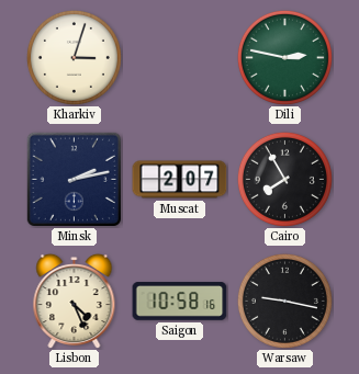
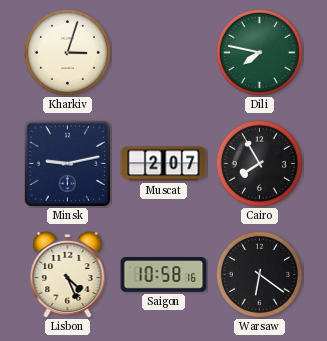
Dili: 2:47 -> 7:47
Minsk: 2:13 -> 9:13
Warsaw: 9:17 -> 6:21
